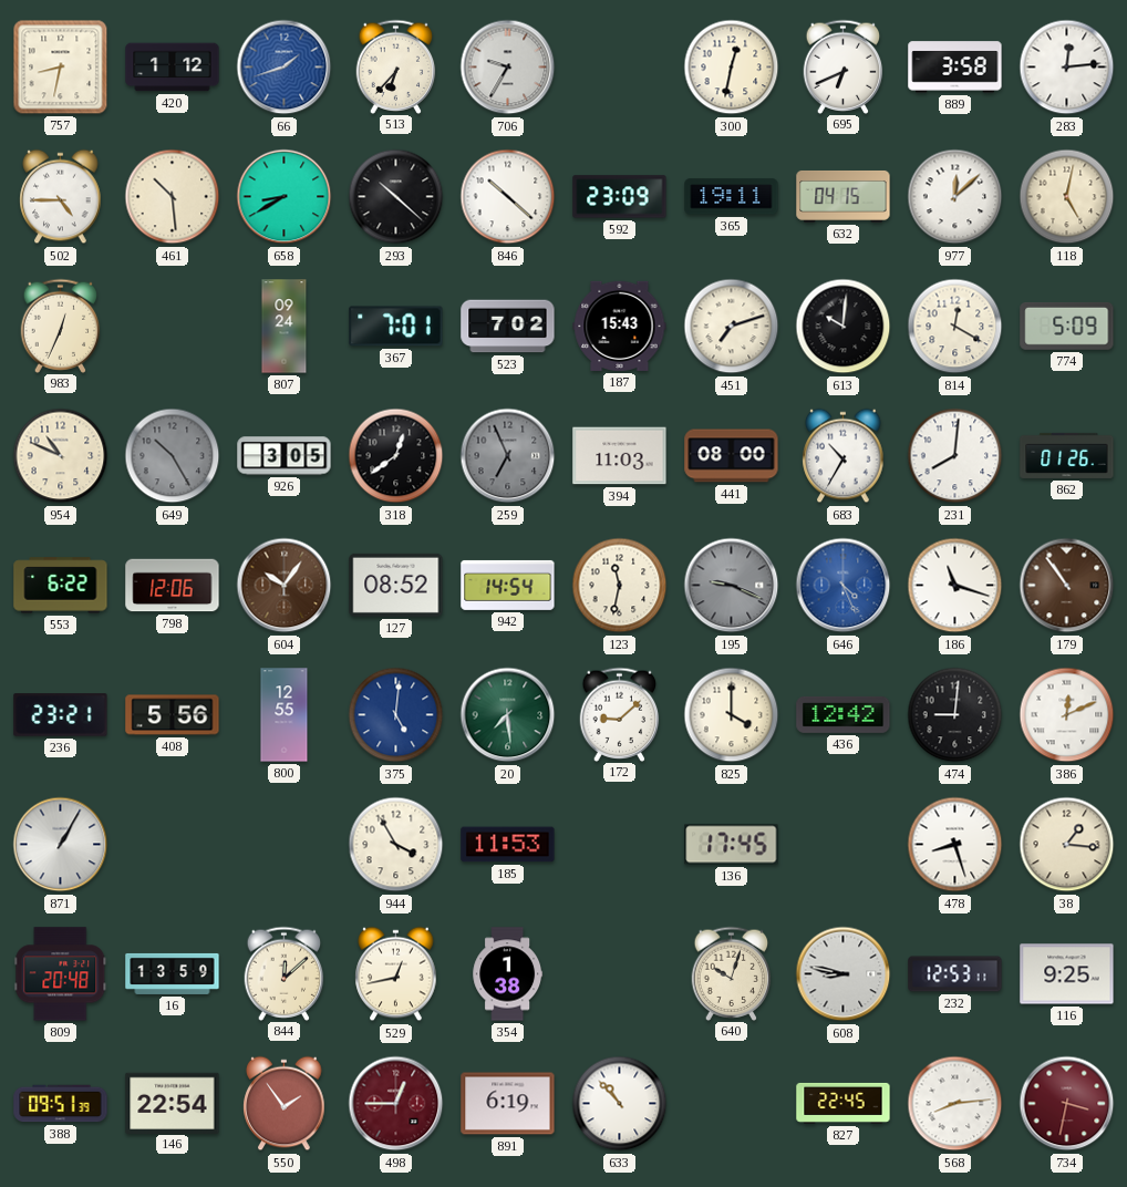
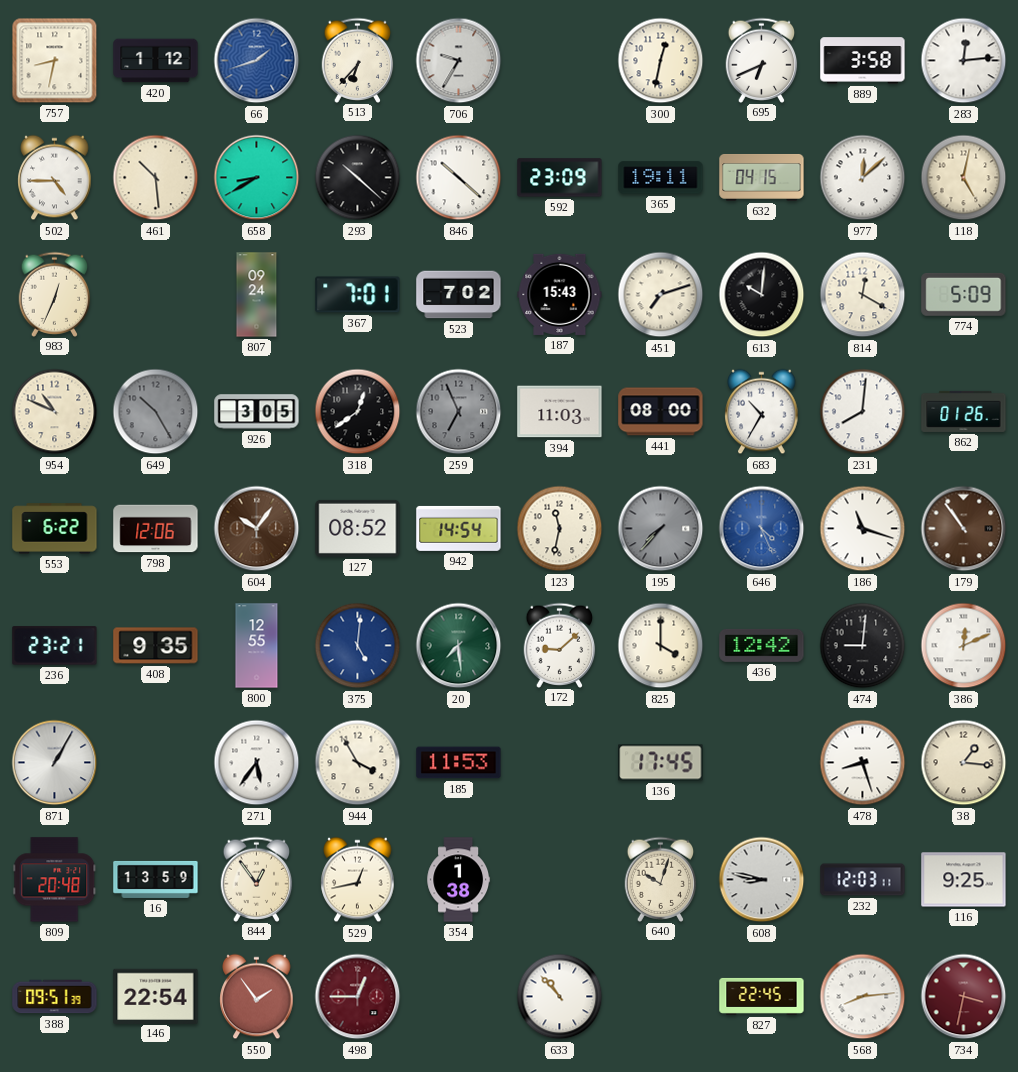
195: 9:19 -> 7:37
408: 5:56 -> 9:35
271: none -> 5:36
844: 12:08 -> 12:54
232: 12:53 -> 12:03
891: 6:19 -> none
